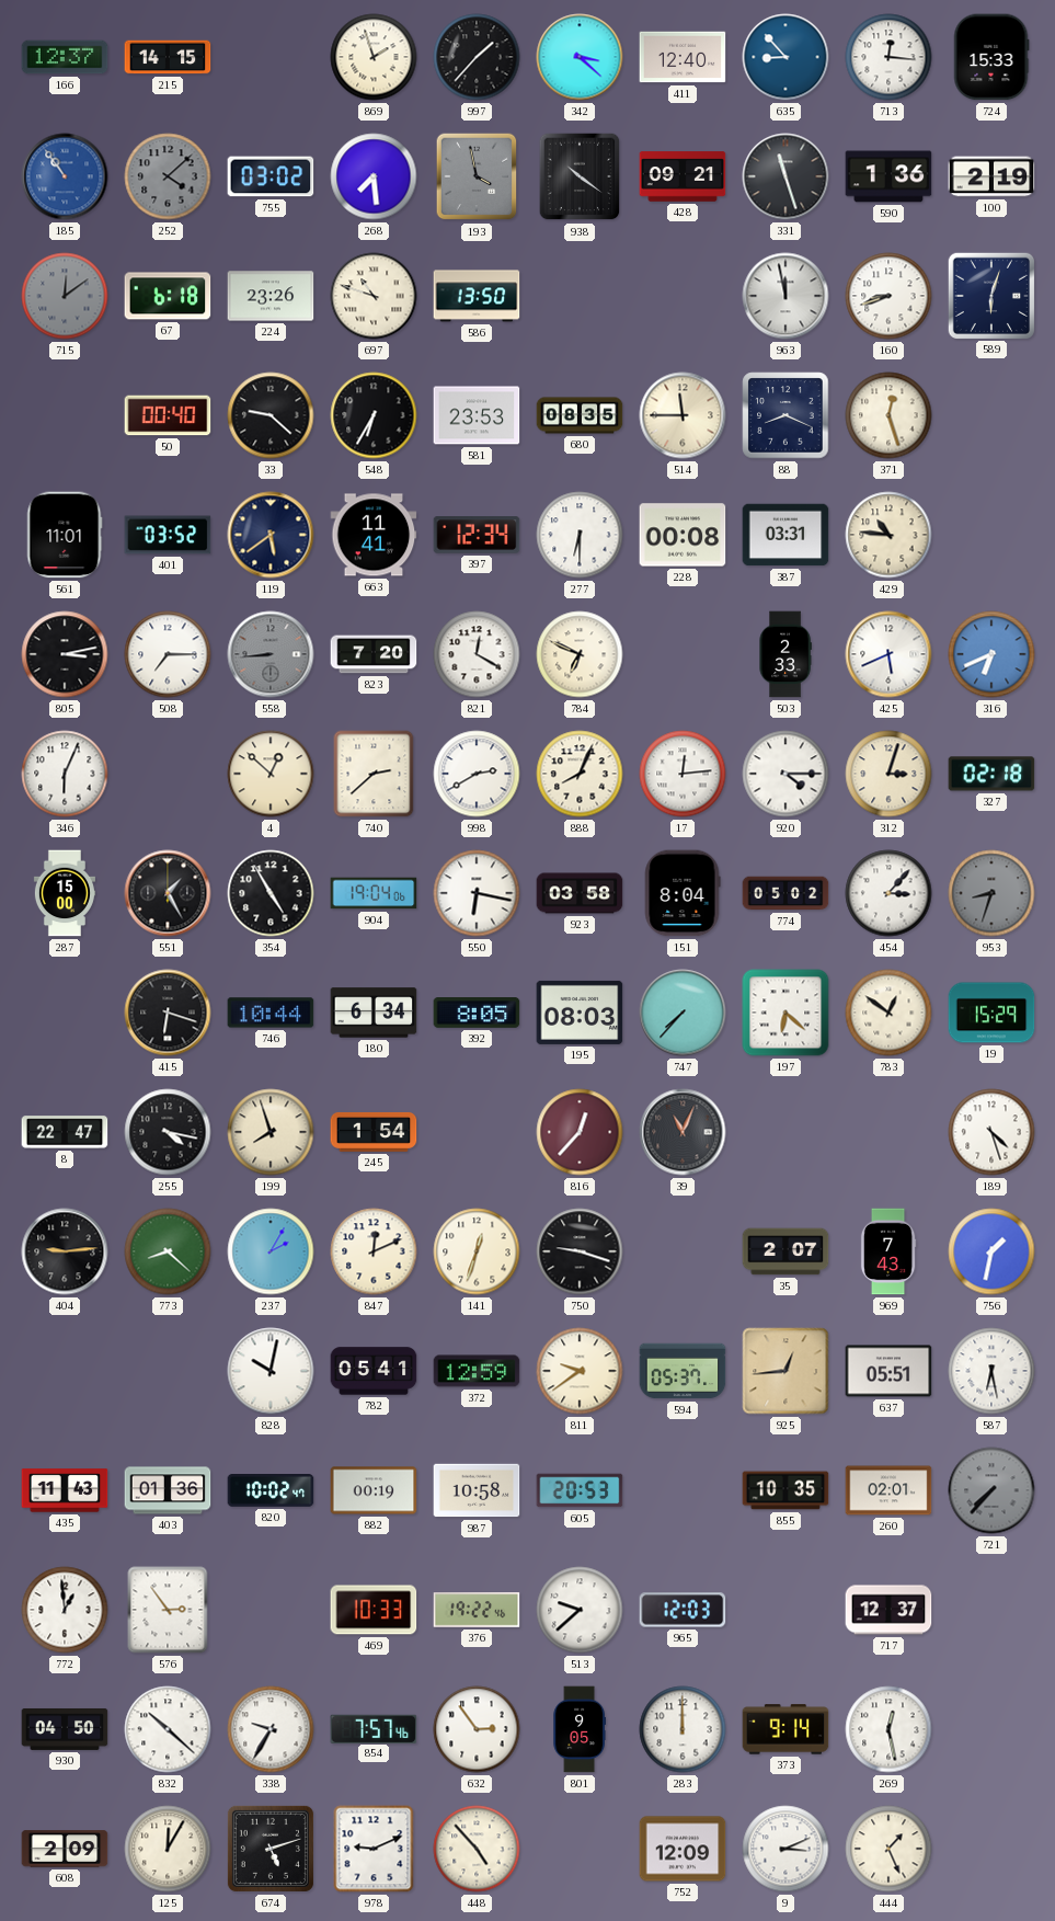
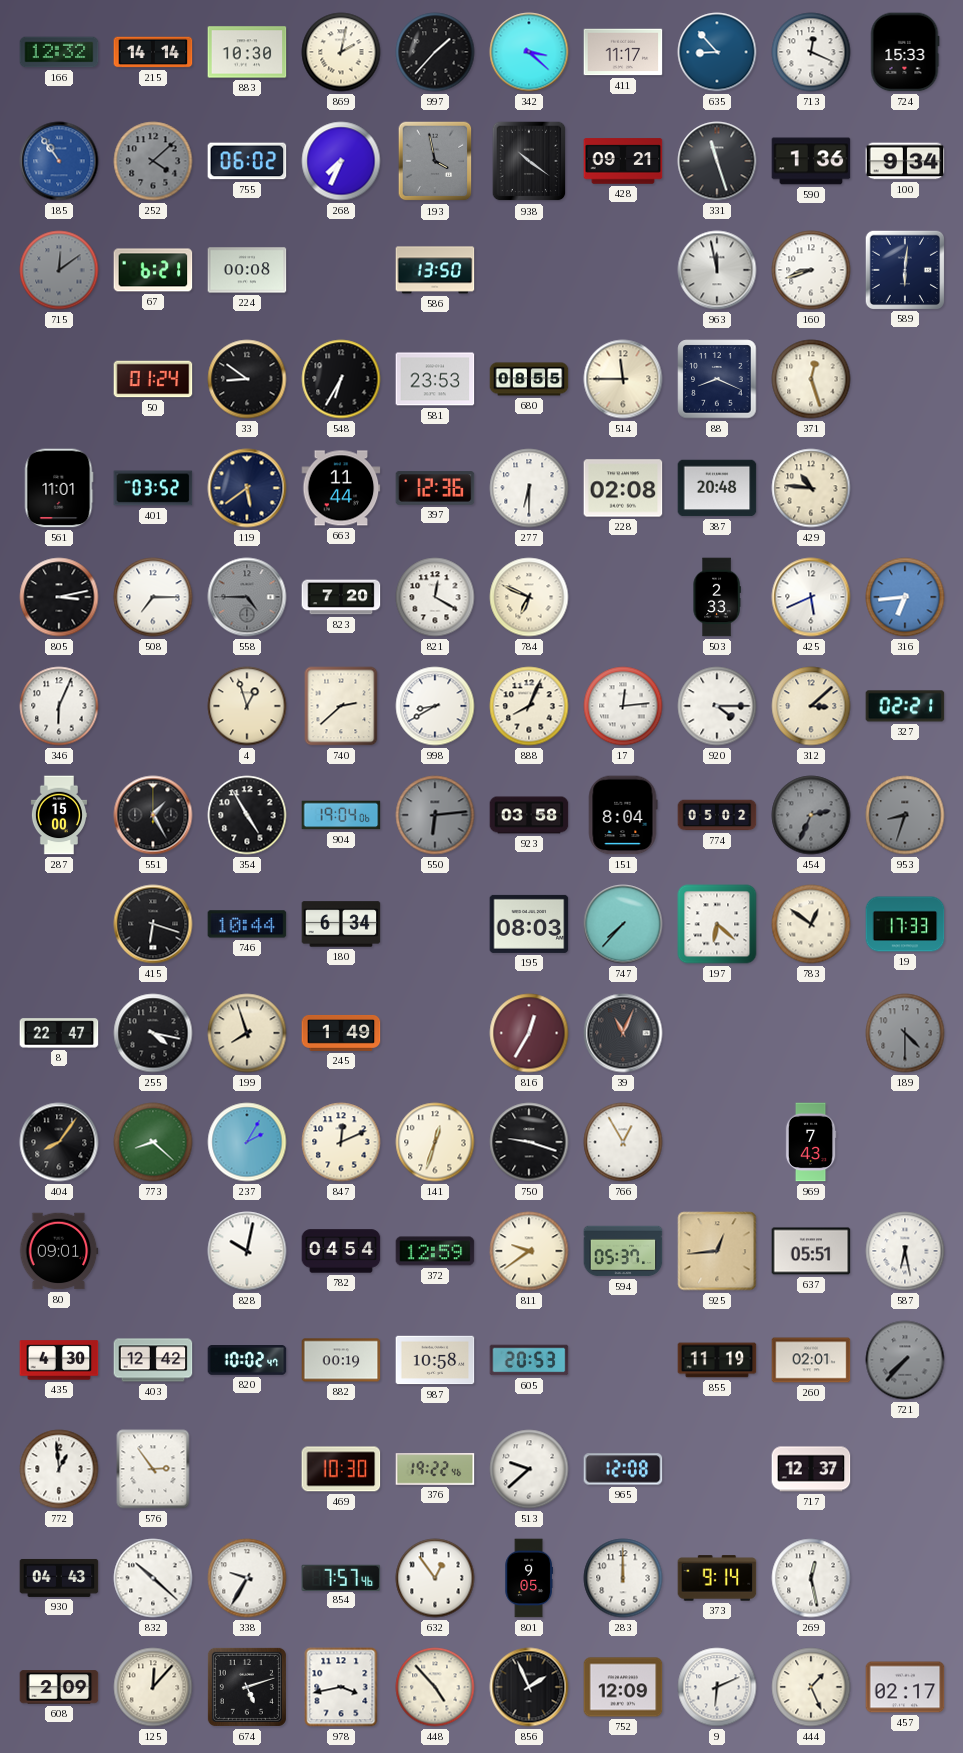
166: 12:37 -> 12:32
215: 14:15 -> 14:14
883: none -> 10:30
869: 1:57 -> 2:02
411: 12:40 -> 11:17
713: 12:16 -> 12:19
755: 03:02 -> 06:02
268: 7:29 -> 7:34
100: 2:19 -> 9:34
67: 6:18 -> 6:21
224: 23:26 -> 00:08
697: 10:48 -> none
589: 6:03 -> 6:01
50: 00:40 -> 01:24
33: 9:22 -> 8:51
680: 08:35 -> 08:55
663: 11:41 -> 11:44
397: 12:34 -> 12:36
228: 00:08 -> 02:08
387: 03:31 -> 20:48
558: 8:44 -> 4:45
316: 6:41 -> 6:44
4: 12:52 -> 12:57
998: 2:40 -> 8:40
312: 3:03 -> 3:08
327: 02:18 -> 02:21
550: 6:17 -> 6:14
550 dial: white -> grey
454: 3:07 -> 2:34
454 dial: white -> grey
392: 8:05 -> none
19: 15:29 -> 17:33
245: 1:54 -> 1:49
816: 12:37 -> 12:35
189: 4:27 -> 4:30
189 dial: white -> grey
404: 9:14 -> 8:06
766: none -> 12:55
35: 2:07 -> none
756: 1:32 -> none
80: none -> 09:01
782: 05:41 -> 04:54
435: 11:43 -> 4:30
403: 01:36 -> 12:42
855: 10:35 -> 11:19
469: 10:33 -> 10:30
965: 12:03 -> 12:08
930: 04:50 -> 04:43
632: 2:54 -> 12:54
125: 12:05 -> 12:07
978: 9:11 -> 3:43
856: none -> 1:56
9: 3:11 -> 6:11
457: none -> 02:17
